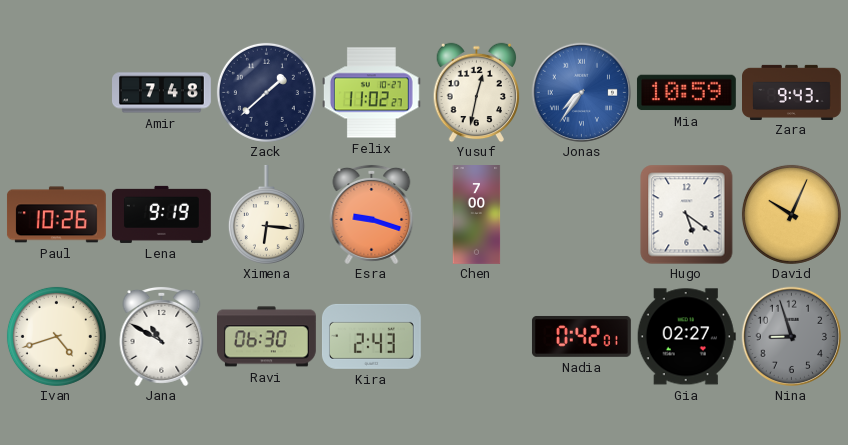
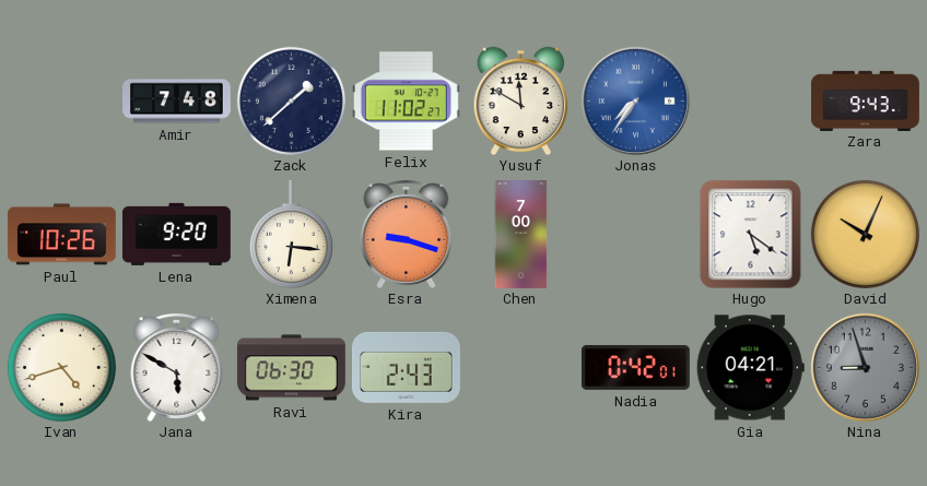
Yusuf: 12:32 -> 11:50
Mia: 10:59 -> none
Lena: 9:19 -> 9:20
Jana: 10:50 -> 5:50
Gia: 02:27 -> 04:21
